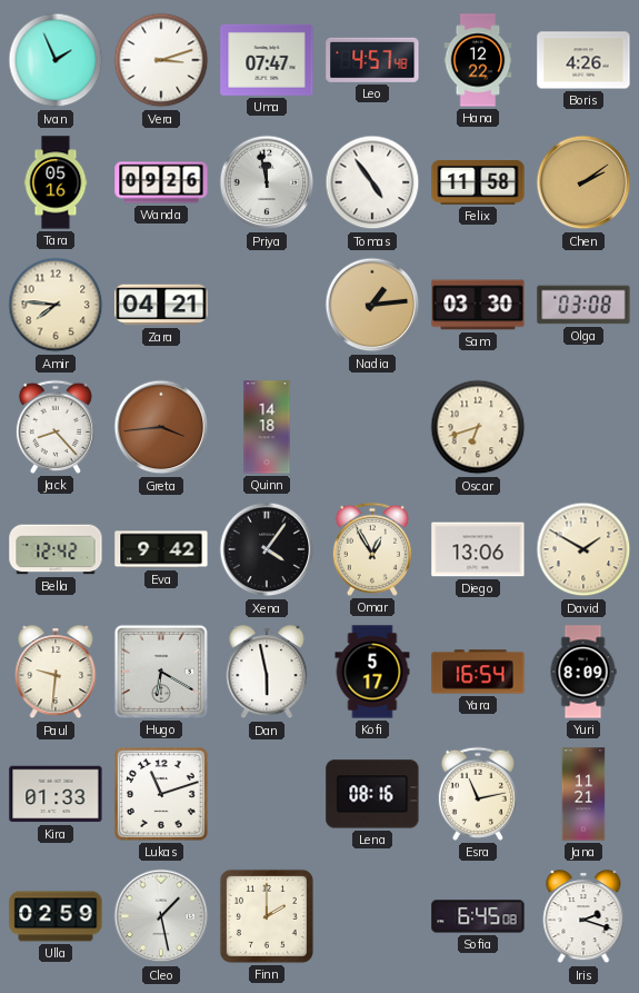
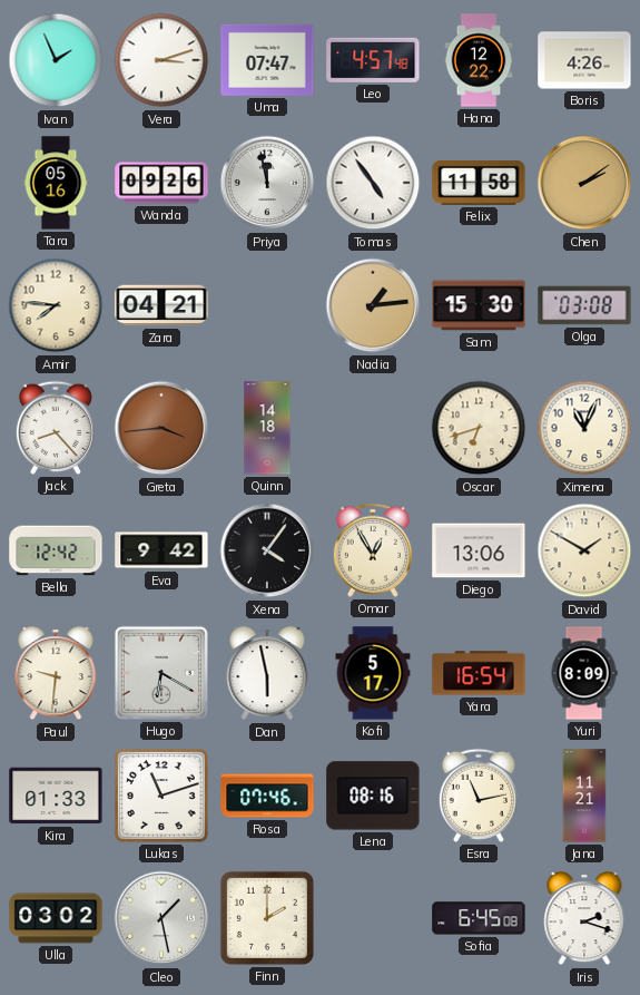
Sam: 03:30 -> 15:30
Ximena: none -> 11:04
Rosa: none -> 07:46
Ulla: 02:59 -> 03:02
